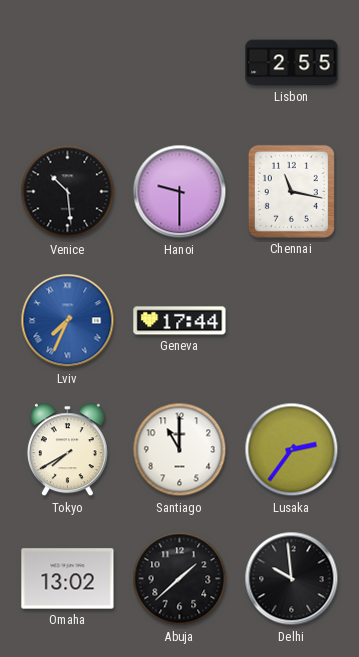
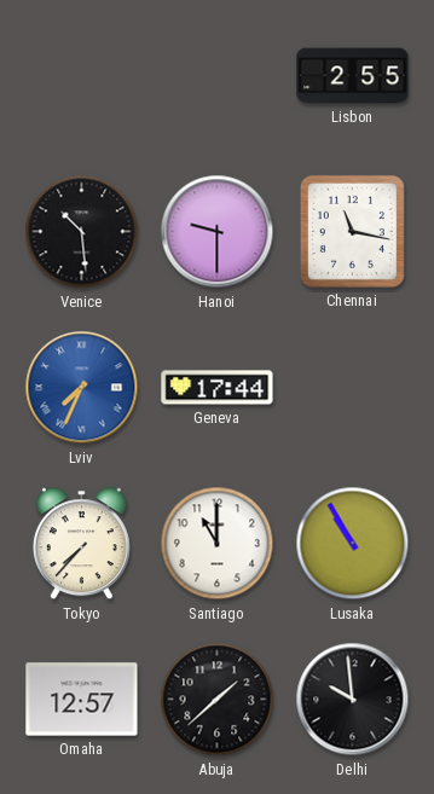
Tokyo: 7:40 -> 7:37
Lusaka: 2:36 -> 10:55
Omaha: 13:02 -> 12:57
